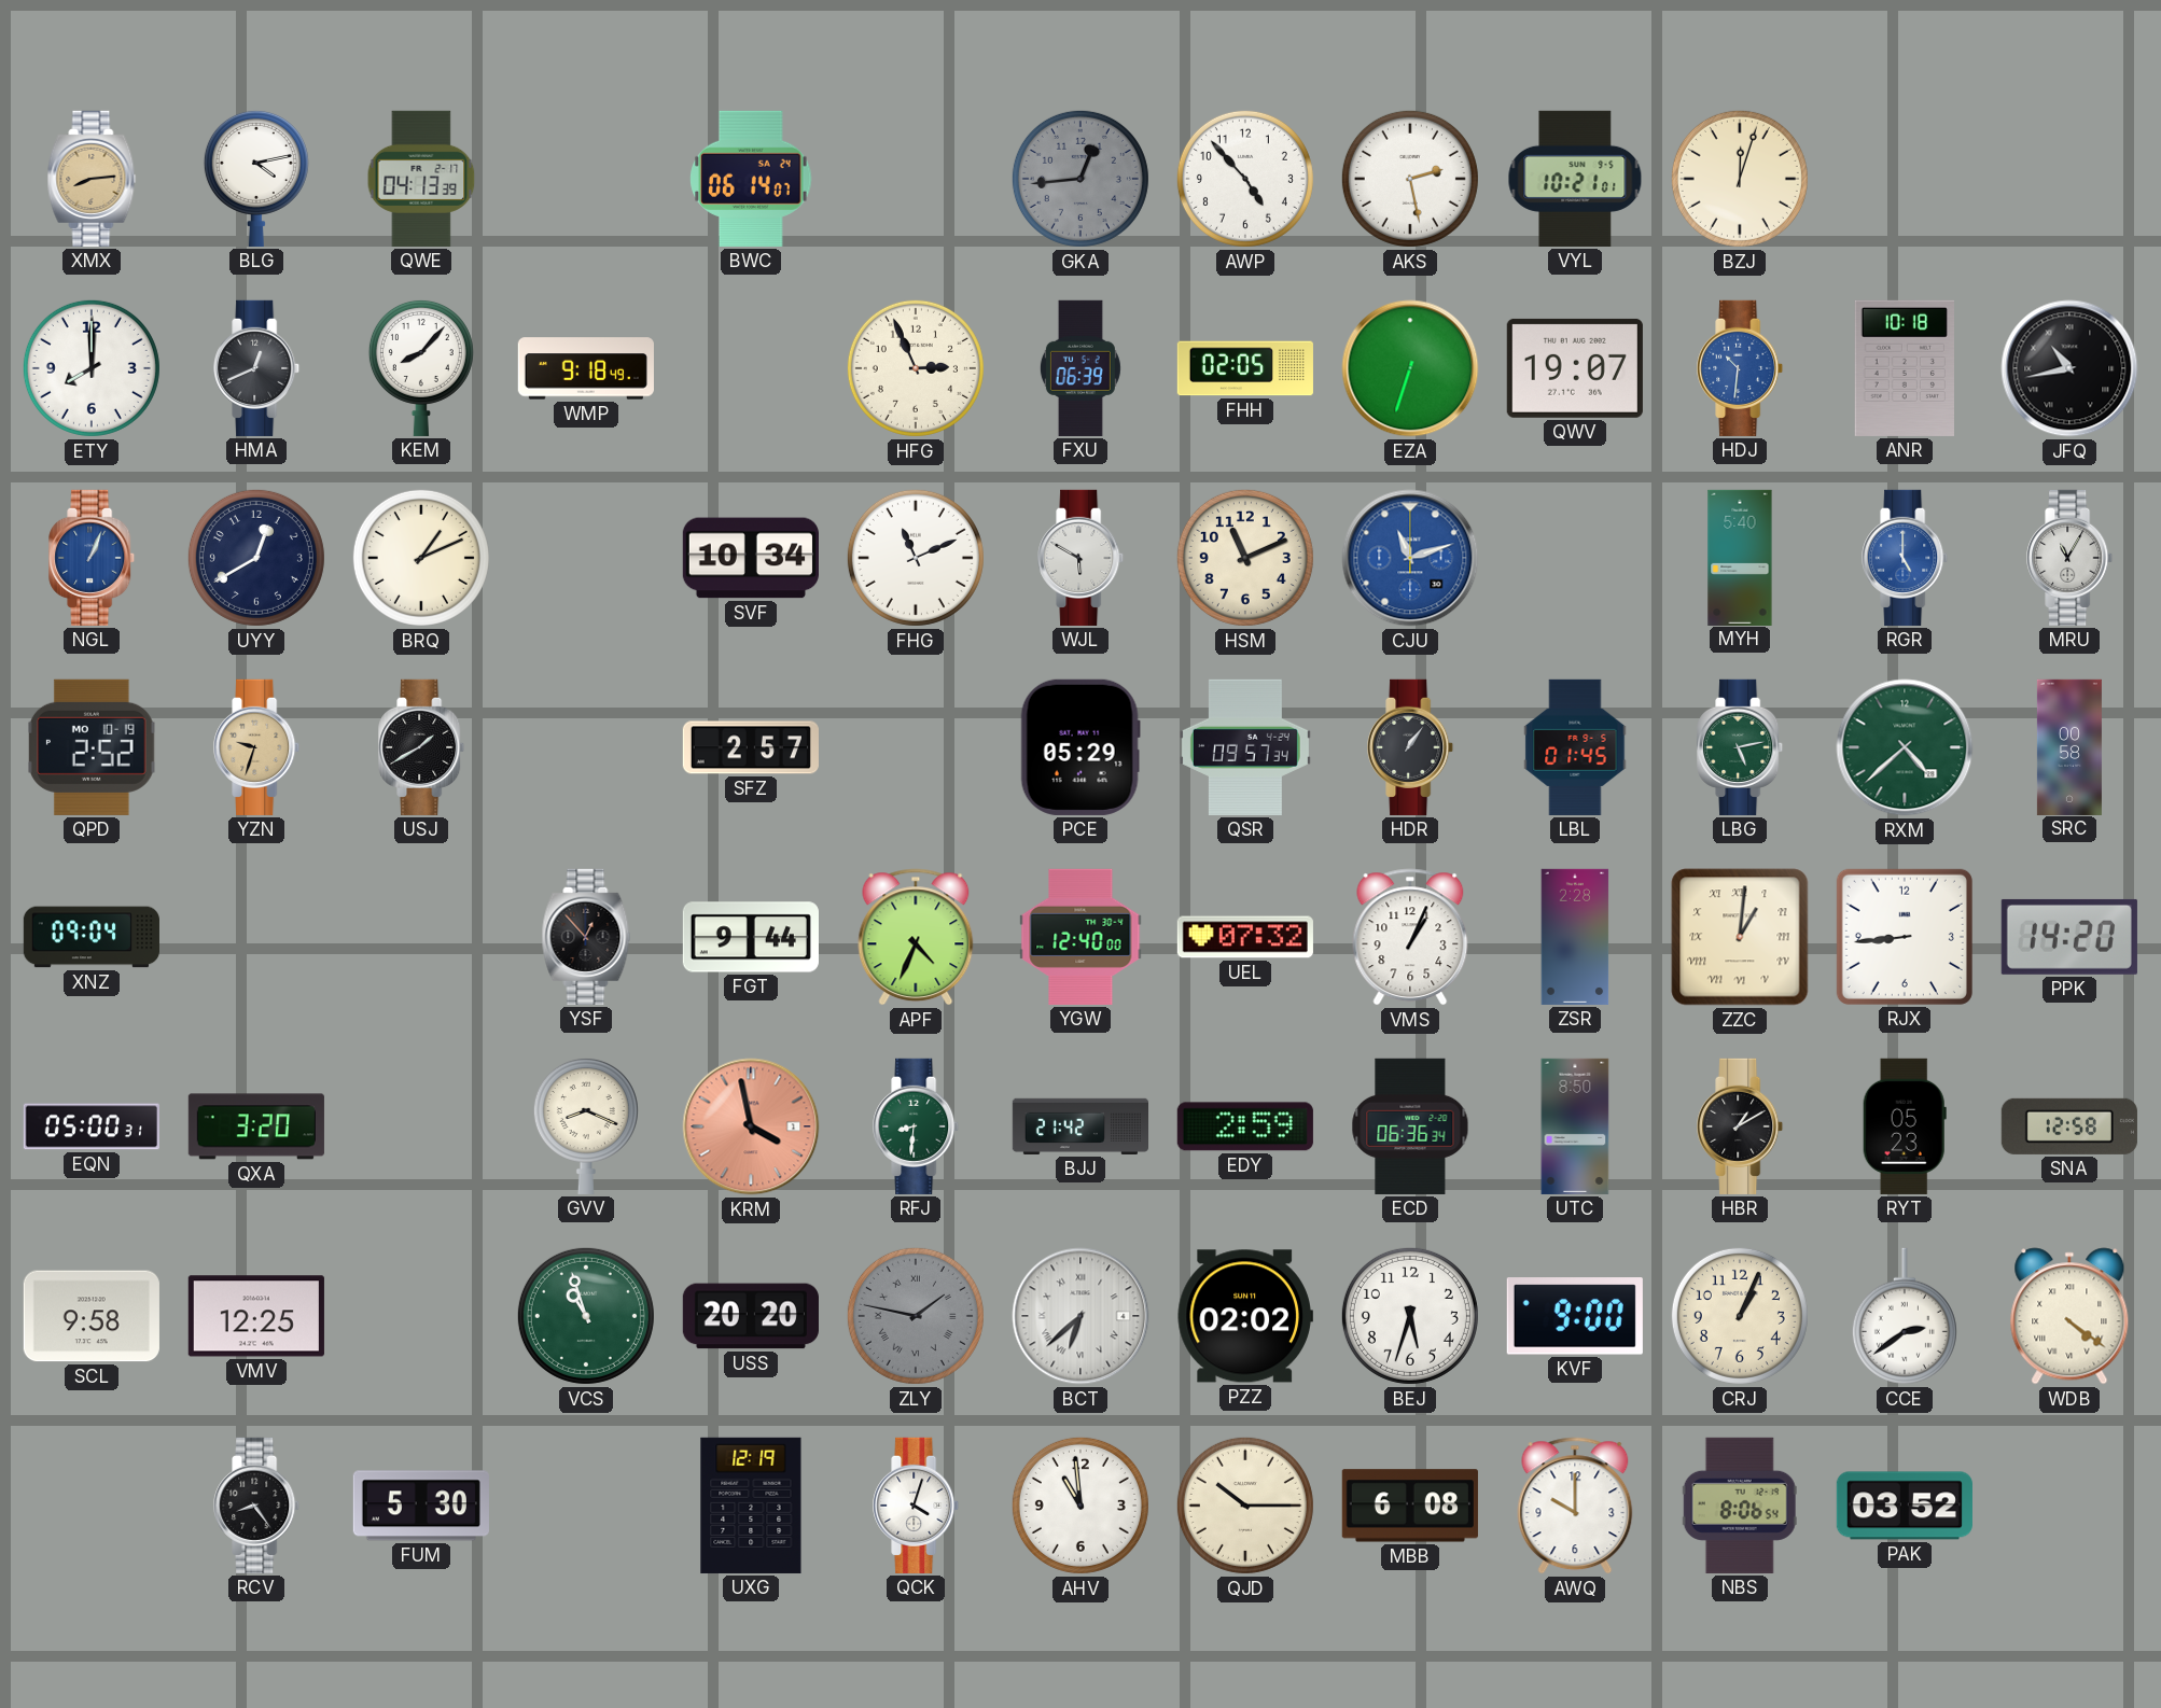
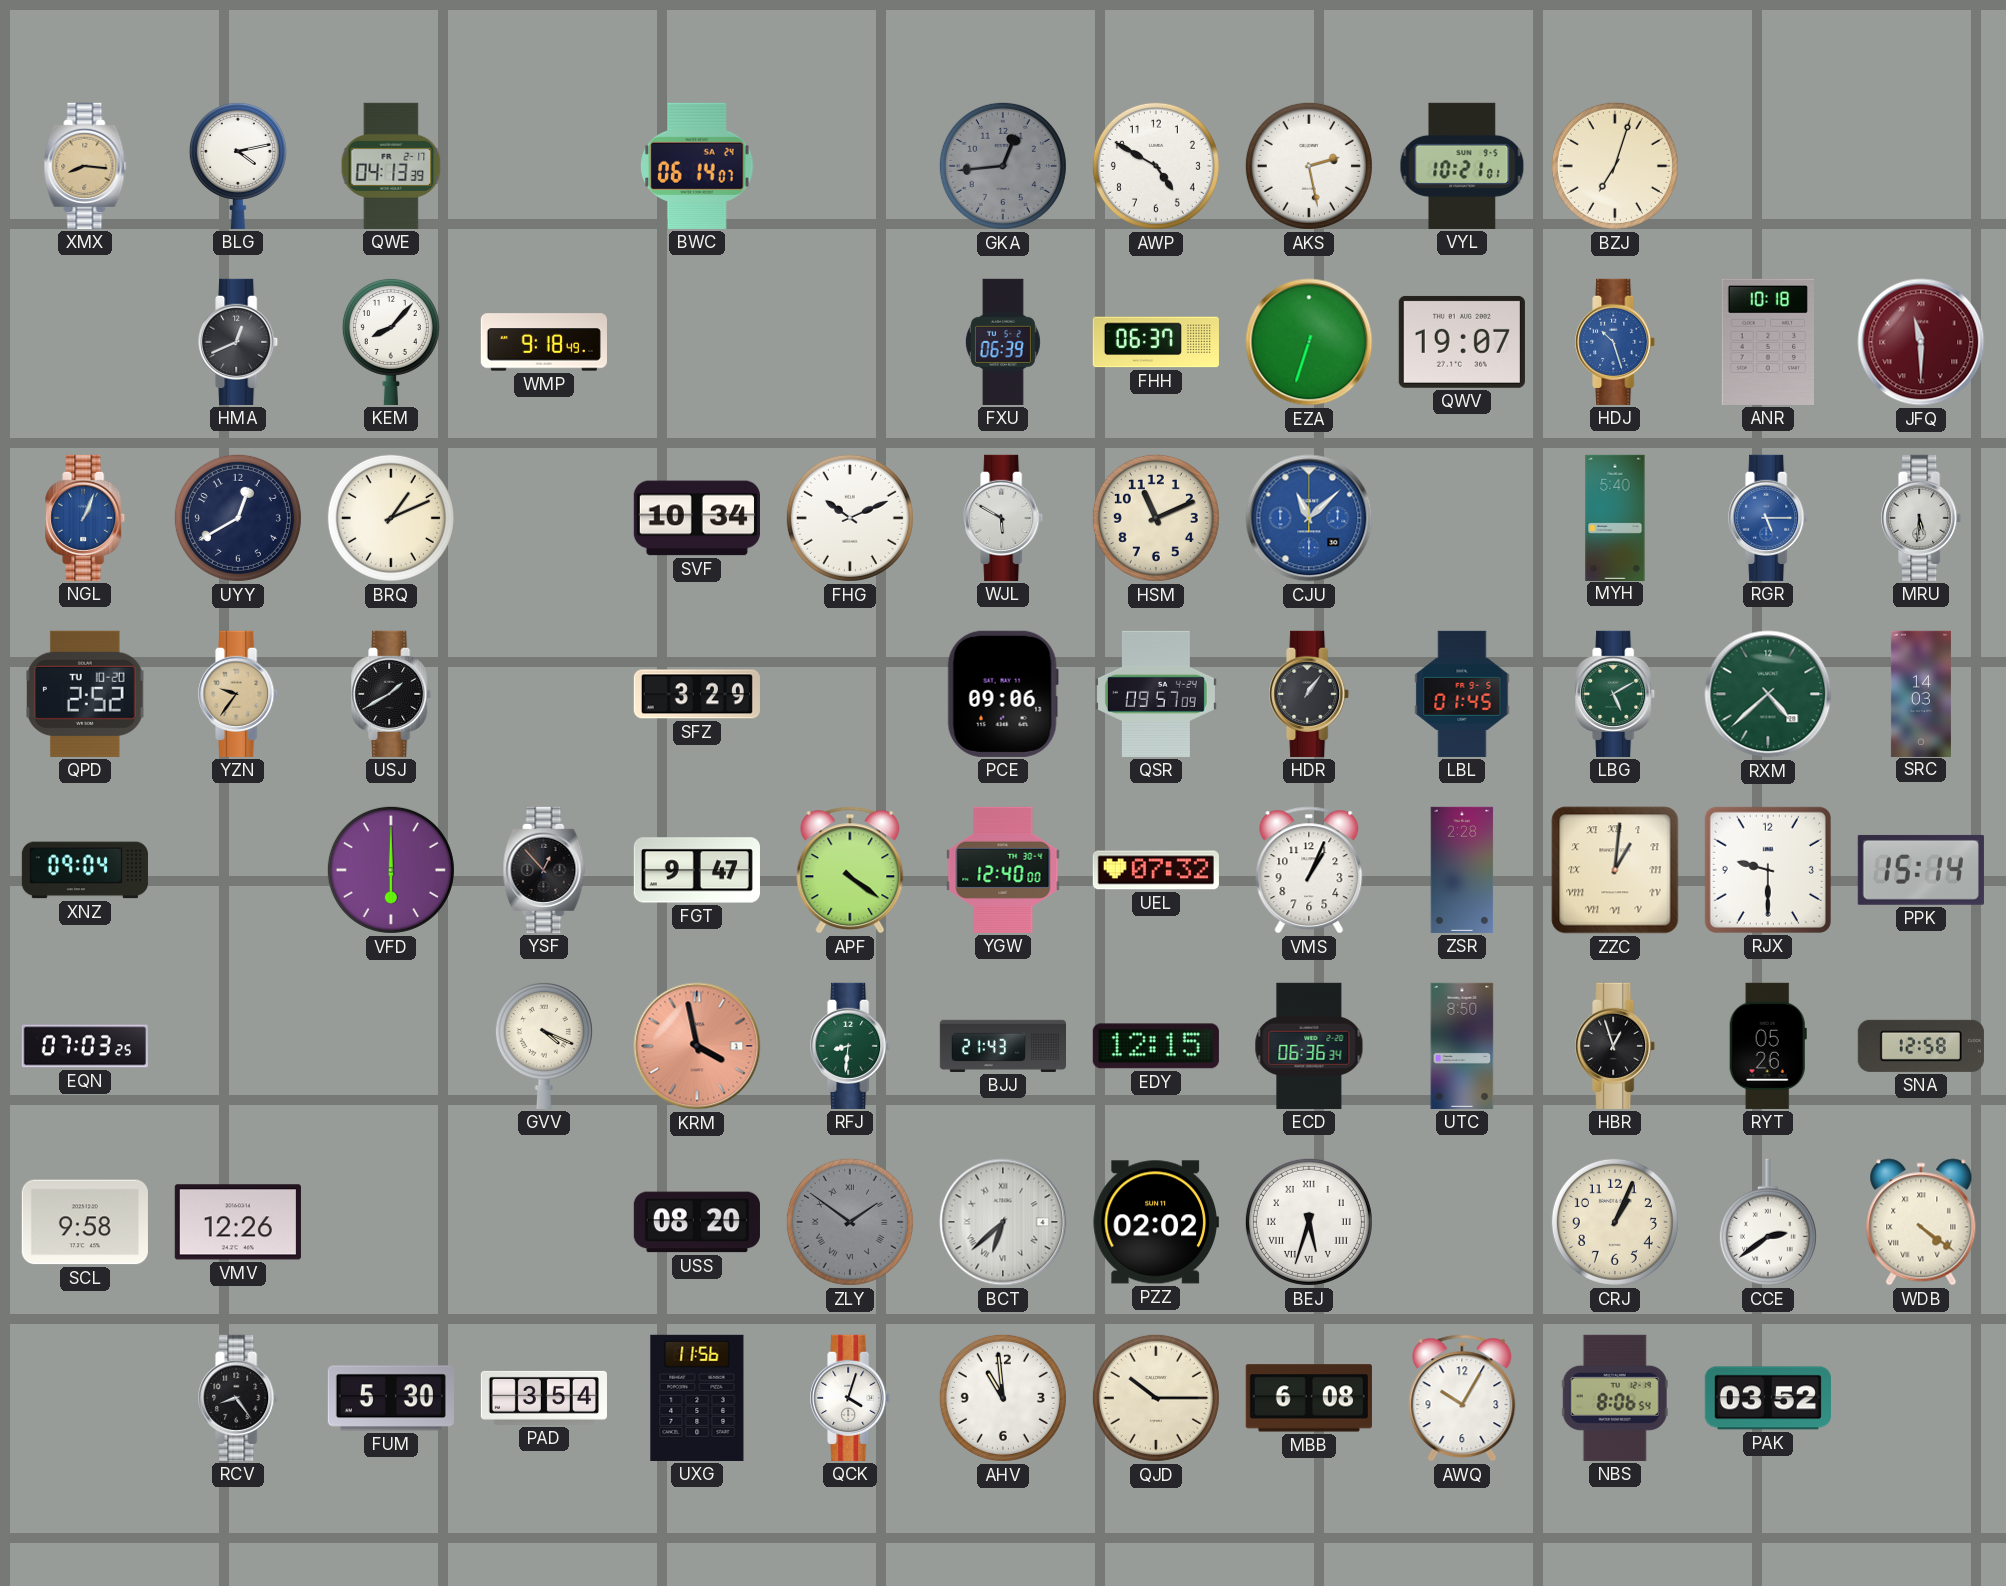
XMX: 8:14 -> 8:16
AWP: 4:53 -> 4:50
BZJ: 12:03 -> 7:03
ETY: 8:00 -> none
HFG: 2:56 -> none
FHH: 02:05 -> 06:37
HDJ: 10:31 -> 10:27
JFQ: 10:43 -> 11:30
JFQ dial: black -> burgundy
FHG: 11:11 -> 10:11
CJU: 11:12 -> 11:08
RGR: 5:00 -> 5:15
MRU: 11:05 -> 5:31
QPD date: MO 10-19 -> TU 10-20
YZN: 9:33 -> 9:36
SFZ: 2:57 -> 3:29
PCE: 05:29 -> 09:06
QSR: 09:57:34 -> 09:57:09
LBG: 5:13 -> 5:10
SRC: 00:58 -> 14:03
VFD: none -> 6:00
FGT: 9:44 -> 9:47
APF: 4:34 -> 4:21
RJX: 8:44 -> 9:30
PPK: 14:20 -> 15:14
EQN: 05:00 -> 07:03
QXA: 3:20 -> none
GVV: 8:19 -> 4:19
BJJ: 21:42 -> 21:43
EDY: 2:59 -> 12:15
HBR: 1:10 -> 12:57
RYT: 05:23 -> 05:26
VMV: 12:25 -> 12:26
VCS: 10:57 -> none
USS: 20:20 -> 08:20
ZLY: 1:47 -> 1:51
BEJ numerals: Arabic -> Roman
KVF: 9:00 -> none
PAD: none -> 3:54
UXG: 12:19 -> 11:56
AWQ: 10:00 -> 10:05
